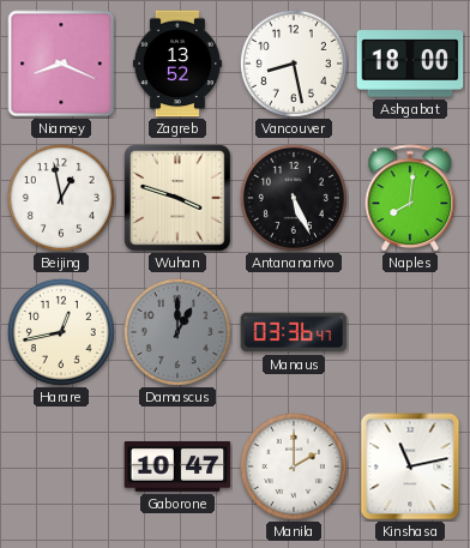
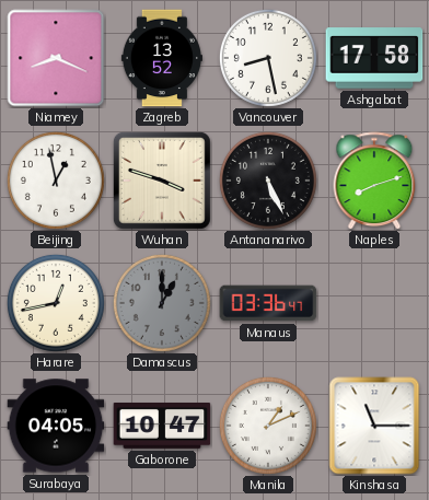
Ashgabat: 18:00 -> 17:58
Naples: 8:01 -> 8:12
Surabaya: none -> 04:05
Manila: 2:00 -> 1:11
Kinshasa: 11:13 -> 11:15
